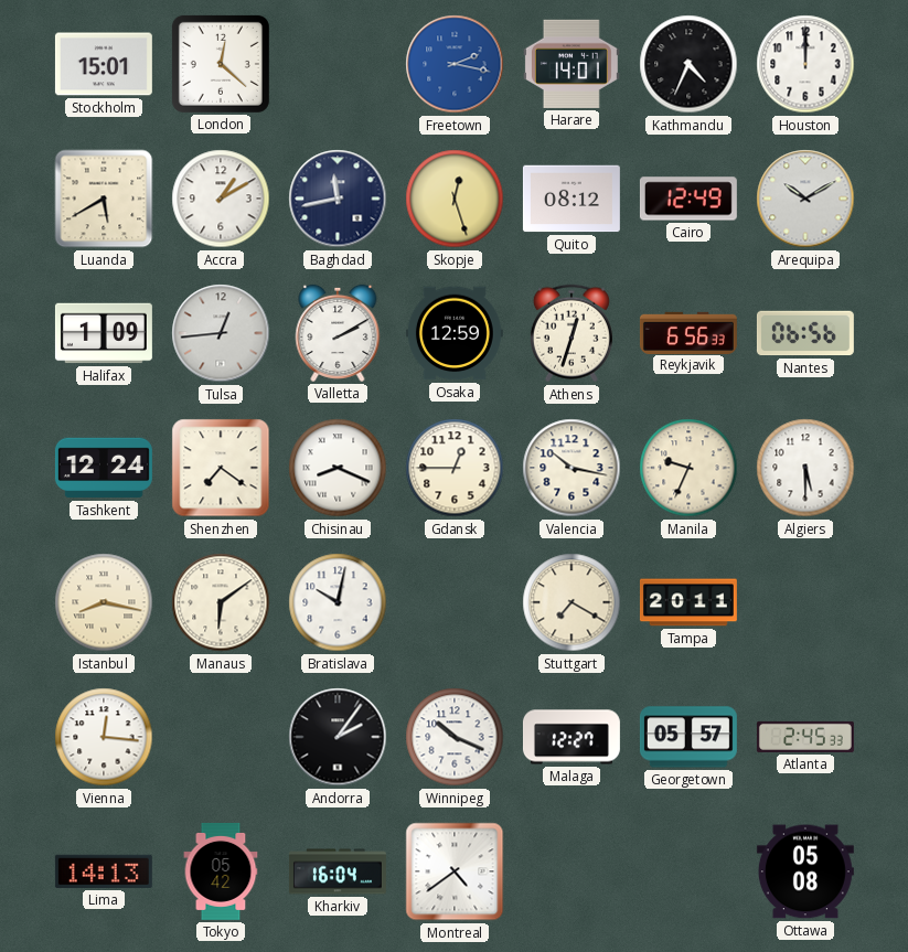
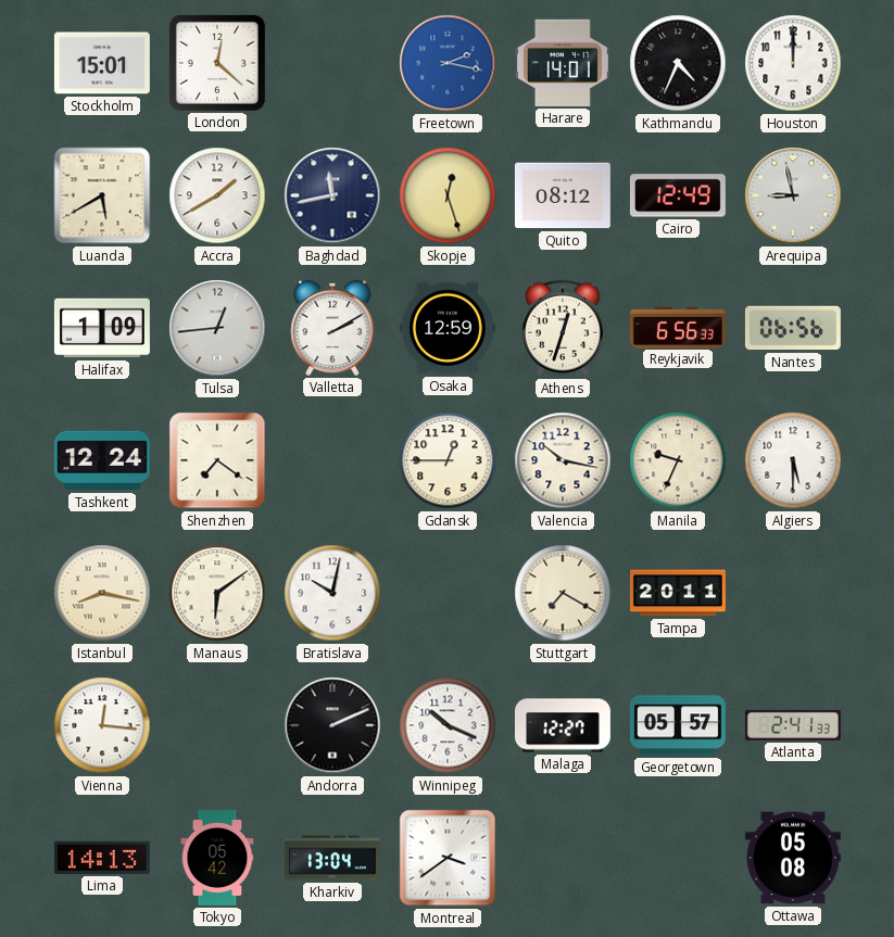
Accra: 1:10 -> 1:40
Arequipa: 10:10 -> 8:58
Chisinau: 8:19 -> none
Andorra: 2:06 -> 2:11
Atlanta: 2:45 -> 2:41
Kharkiv: 16:04 -> 13:04
Montreal: 4:39 -> 3:39
